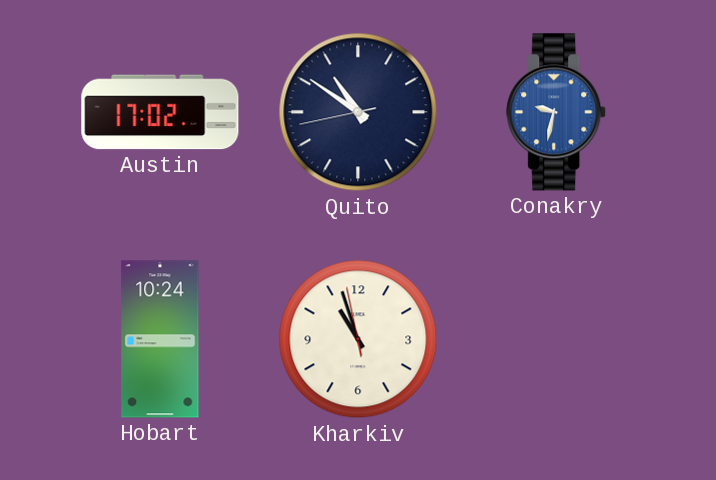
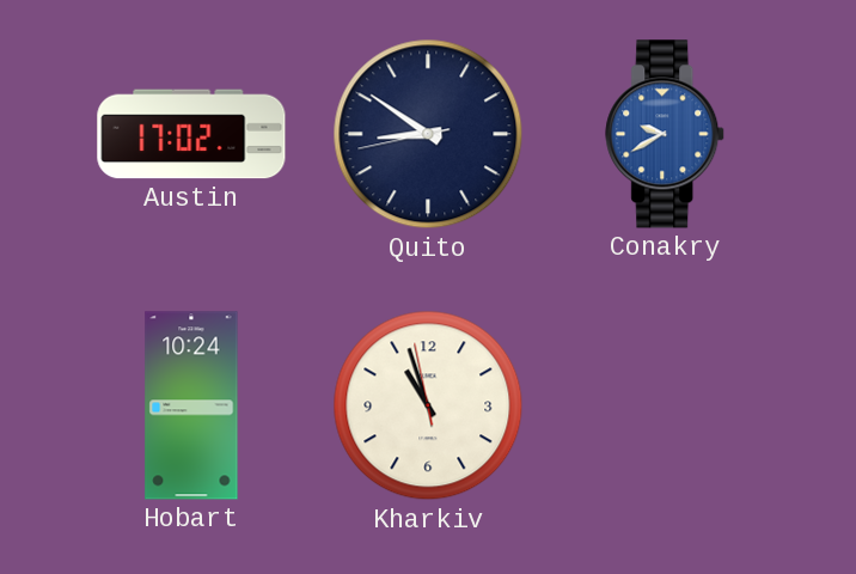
Quito: 10:50 -> 8:50
Conakry: 9:32 -> 9:40
